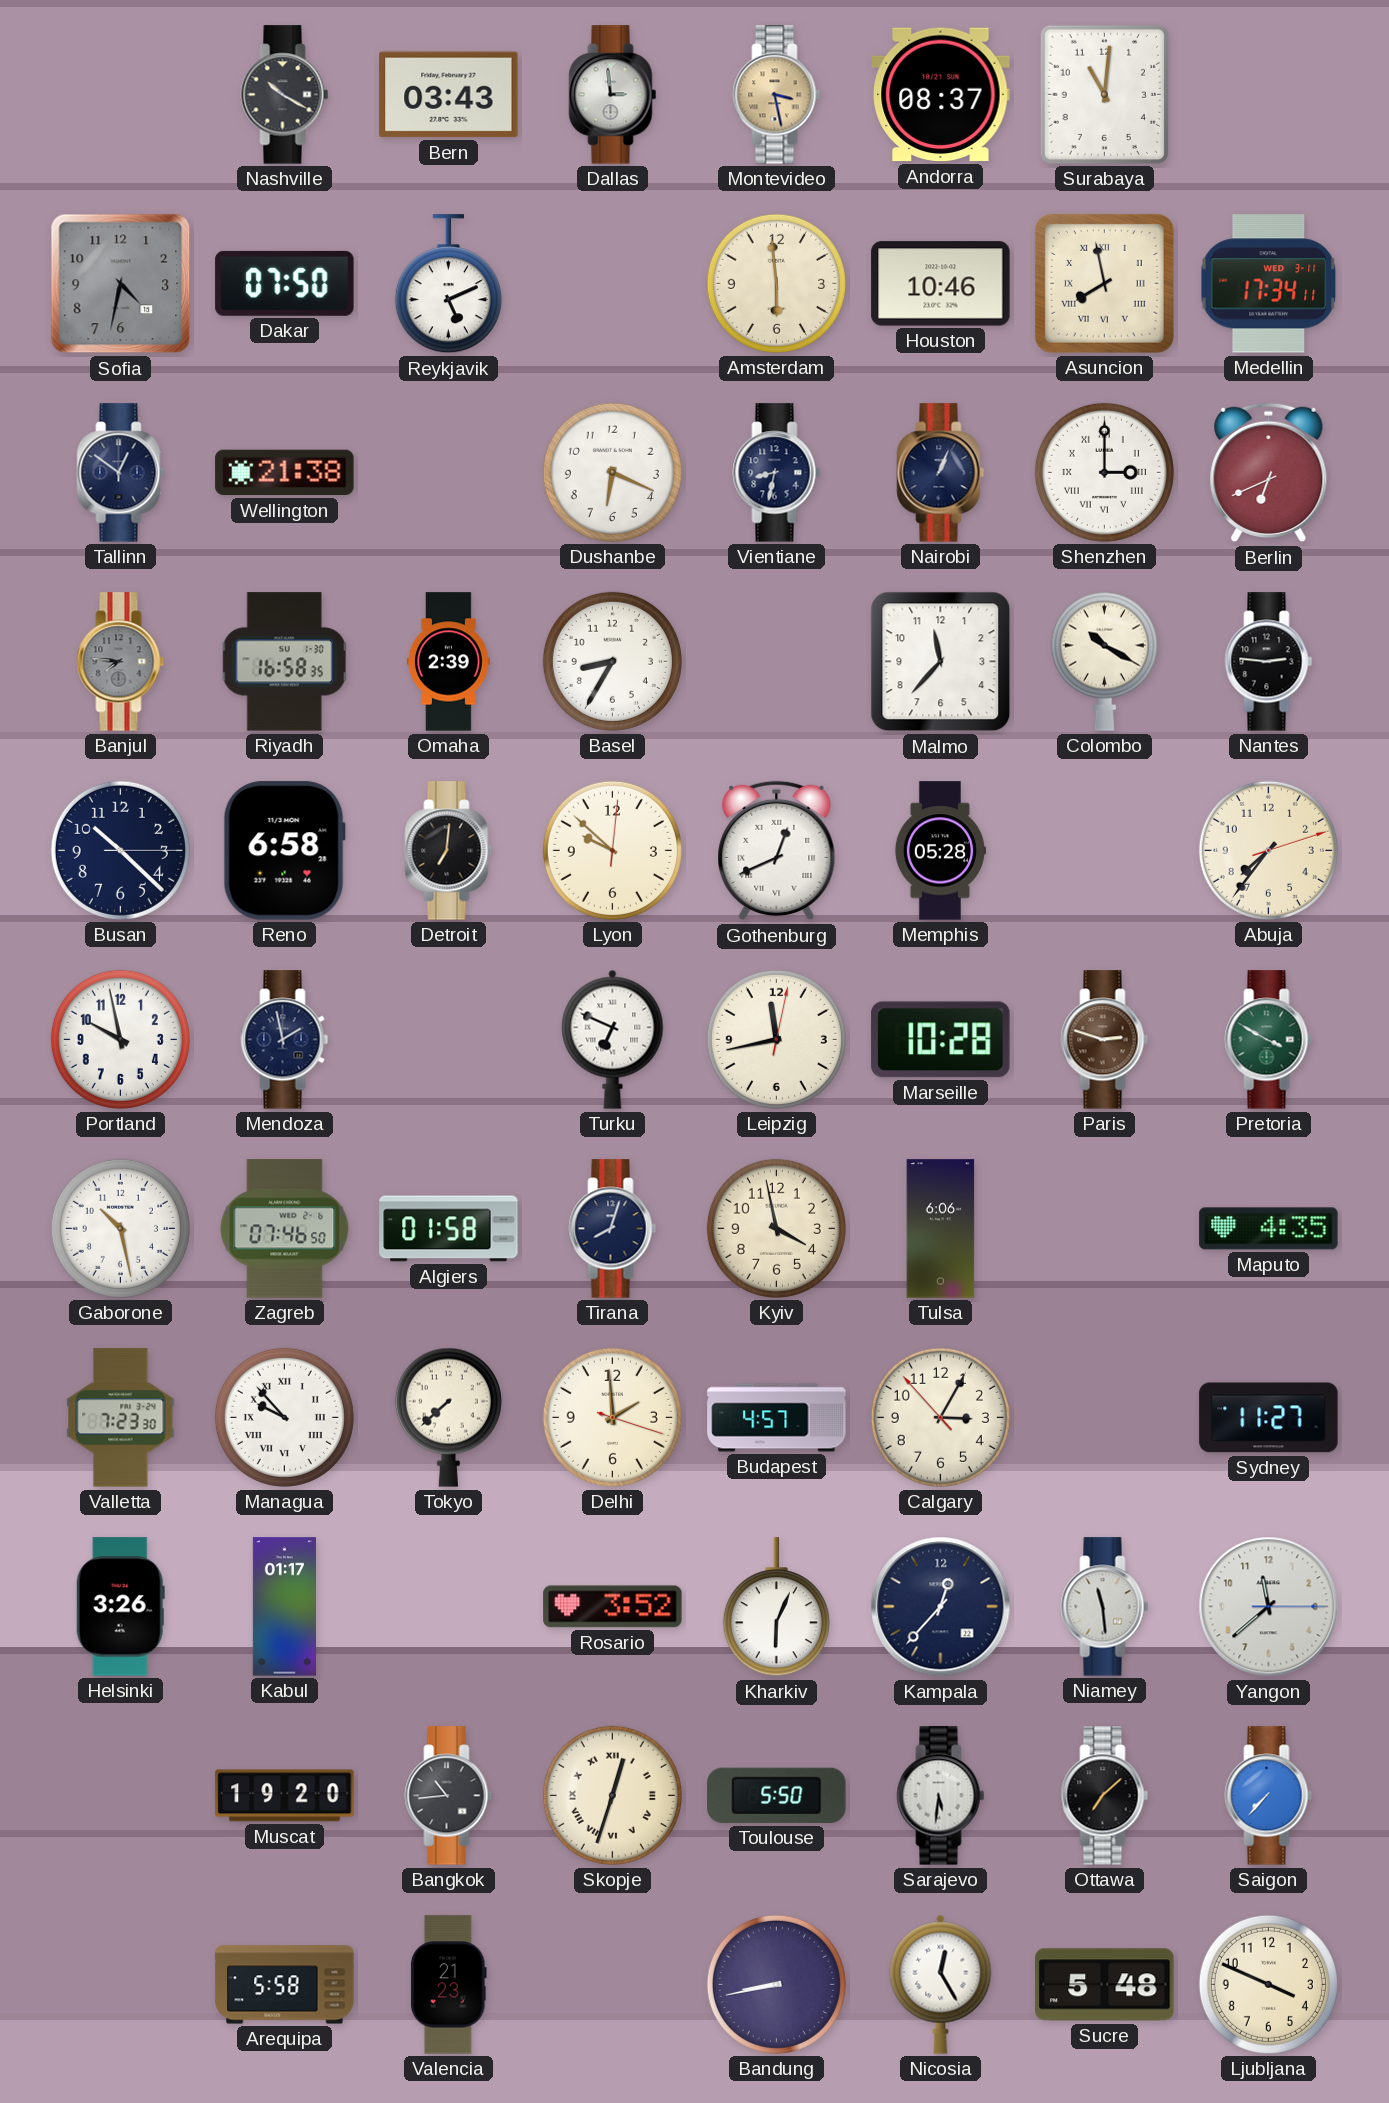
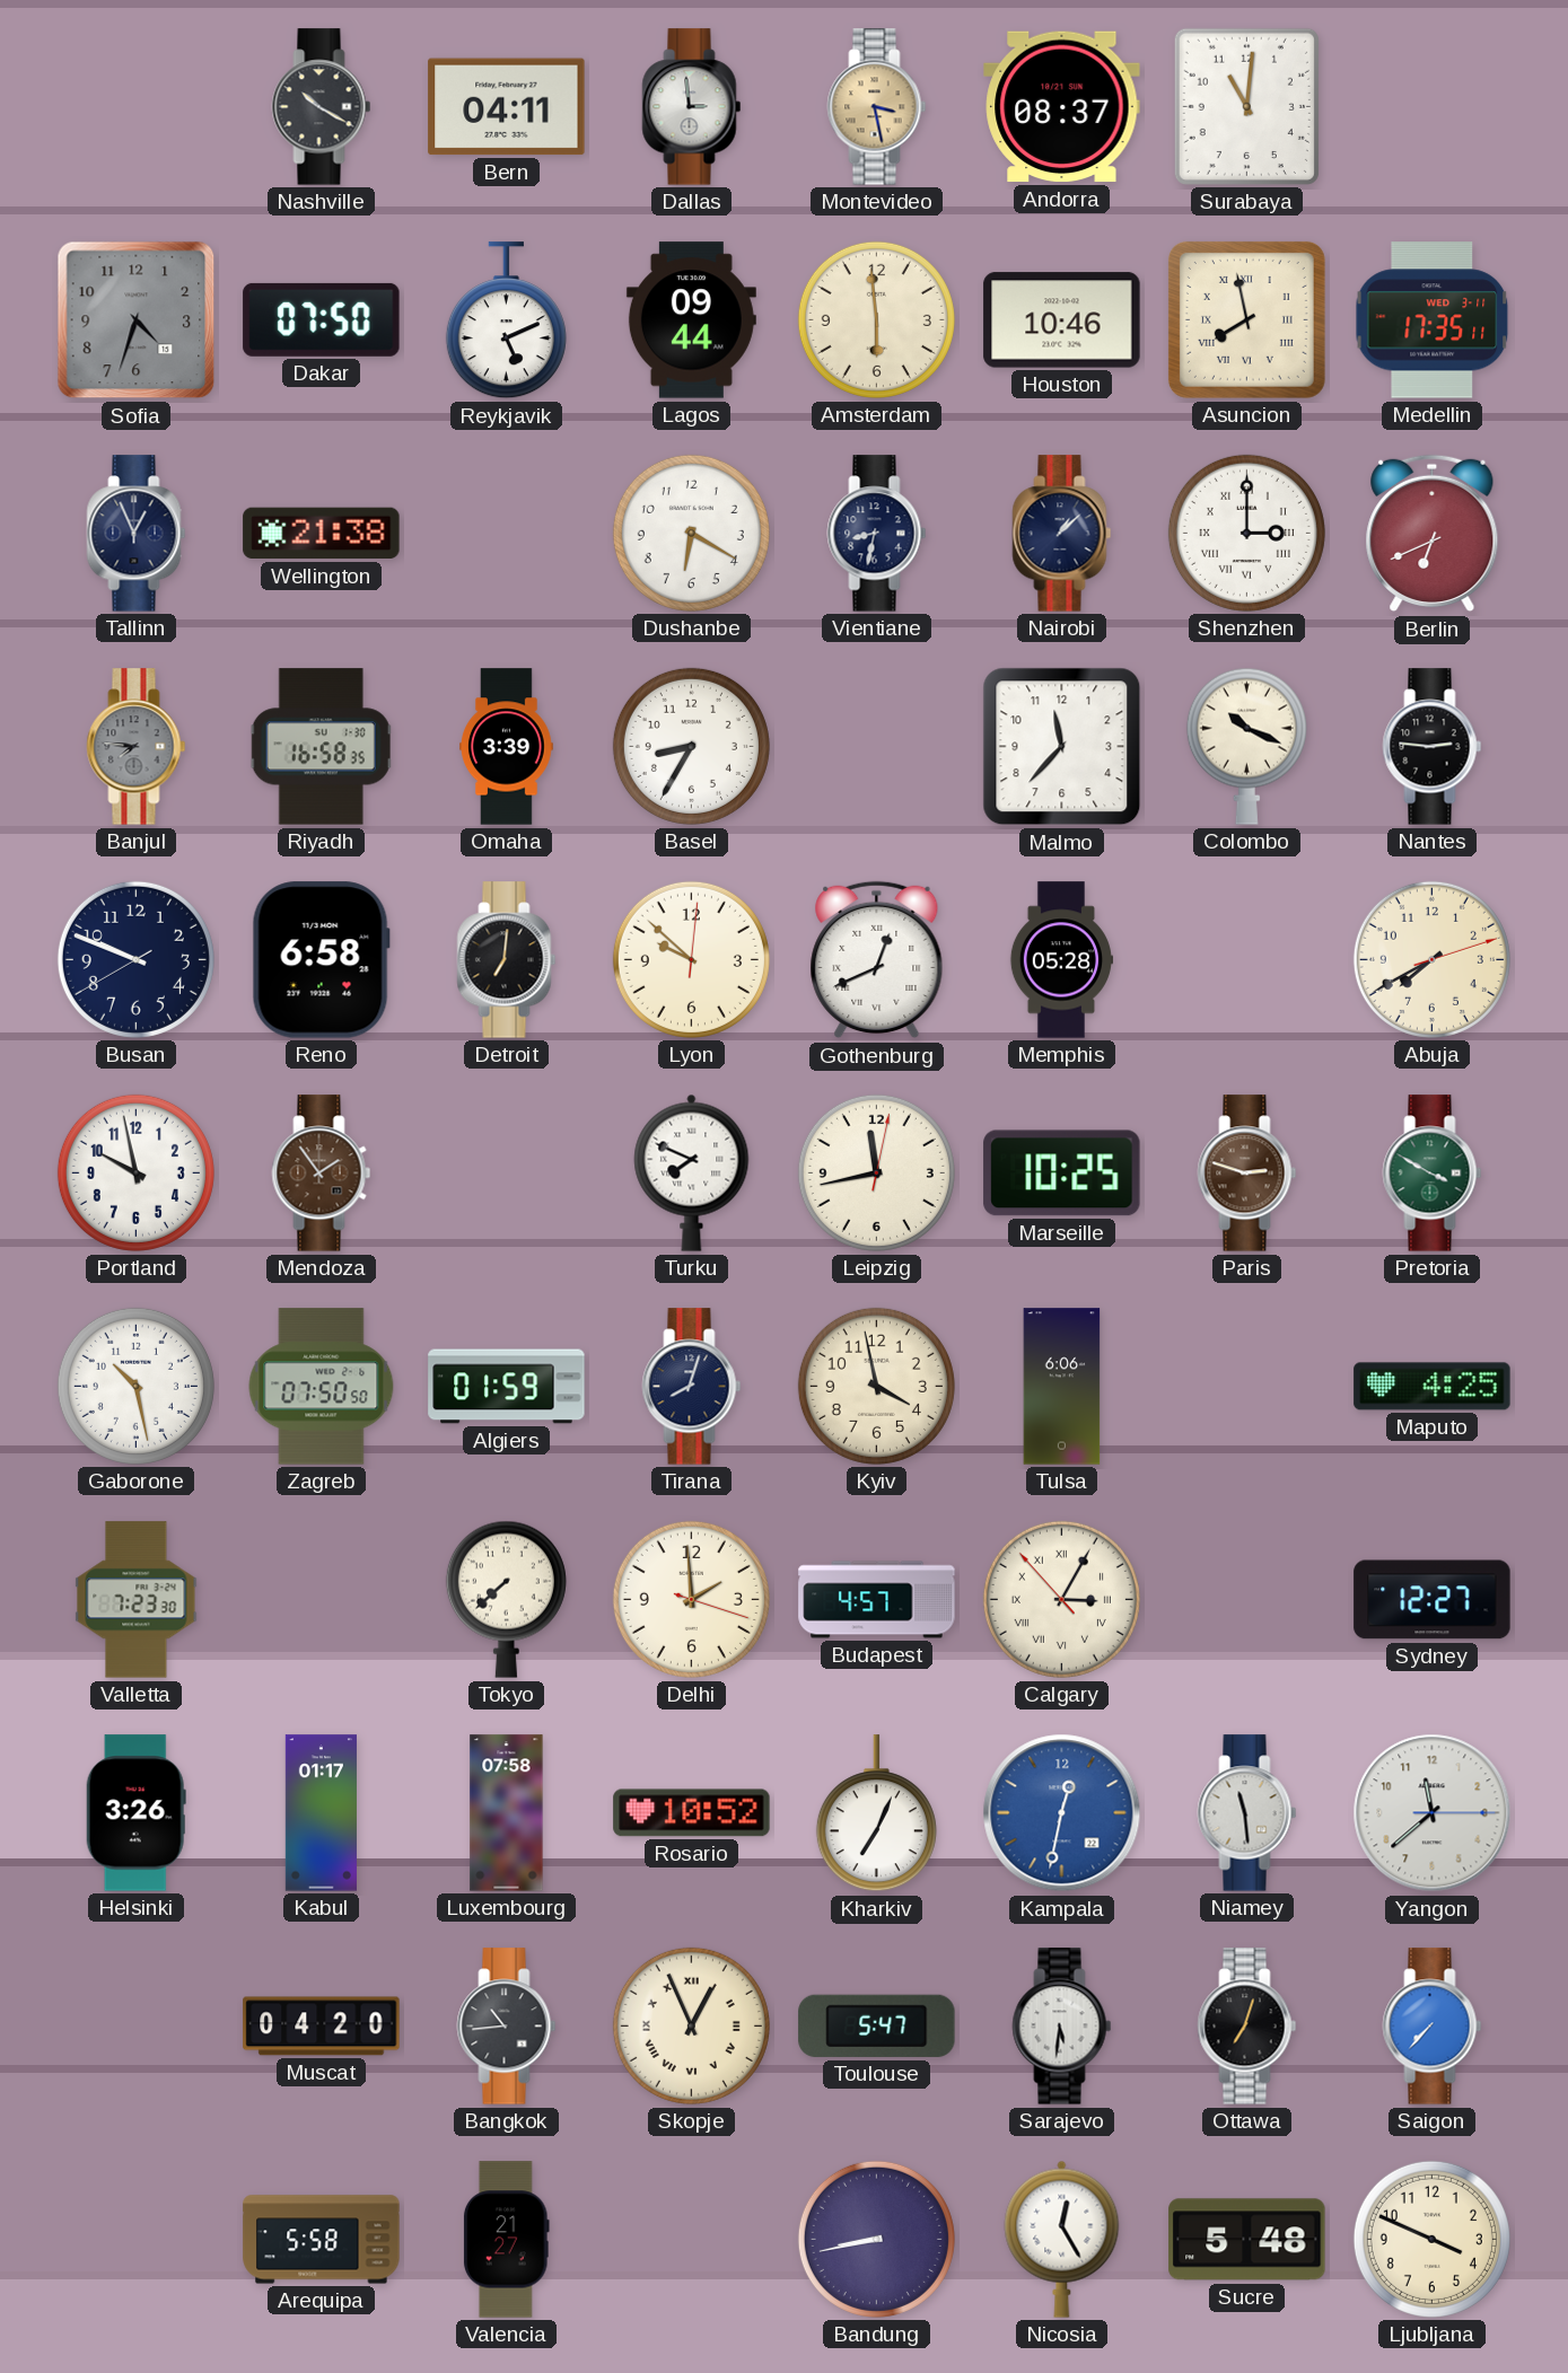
Bern: 03:43 -> 04:11
Sofia: 4:32 -> 4:33
Lagos: none -> 09:44
Medellin: 17:34 -> 17:35
Tallinn: 12:51 -> 12:56
Dushanbe: 6:19 -> 6:20
Nairobi: 1:04 -> 1:08
Omaha: 2:39 -> 3:39
Colombo: 10:20 -> 10:19
Busan: 10:22 -> 9:48
Abuja: 7:36 -> 7:40
Mendoza: 1:58 -> 1:54
Mendoza dial: navy -> brown
Turku: 6:49 -> 7:49
Marseille: 10:28 -> 10:25
Zagreb: 07:46 -> 07:50
Algiers: 01:58 -> 01:59
Maputo: 4:35 -> 4:25
Managua: 9:53 -> none
Calgary numerals: Arabic -> Roman
Sydney: 11:27 -> 12:27
Luxembourg: none -> 07:58
Rosario: 3:52 -> 10:52
Kharkiv: 6:04 -> 7:04
Kampala: 12:37 -> 12:32
Kampala dial: navy -> blue
Muscat: 19:20 -> 04:20
Skopje: 12:33 -> 12:56
Toulouse: 5:50 -> 5:47
Ottawa: 7:08 -> 7:03
Valencia: 21:23 -> 21:27
